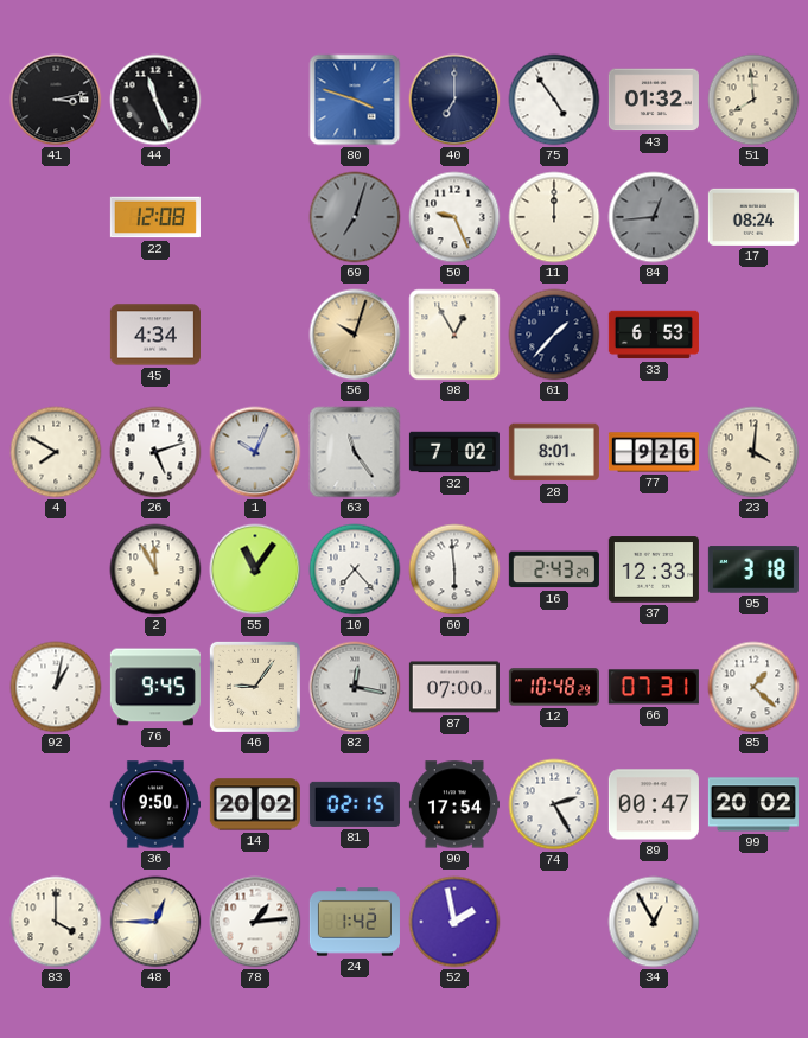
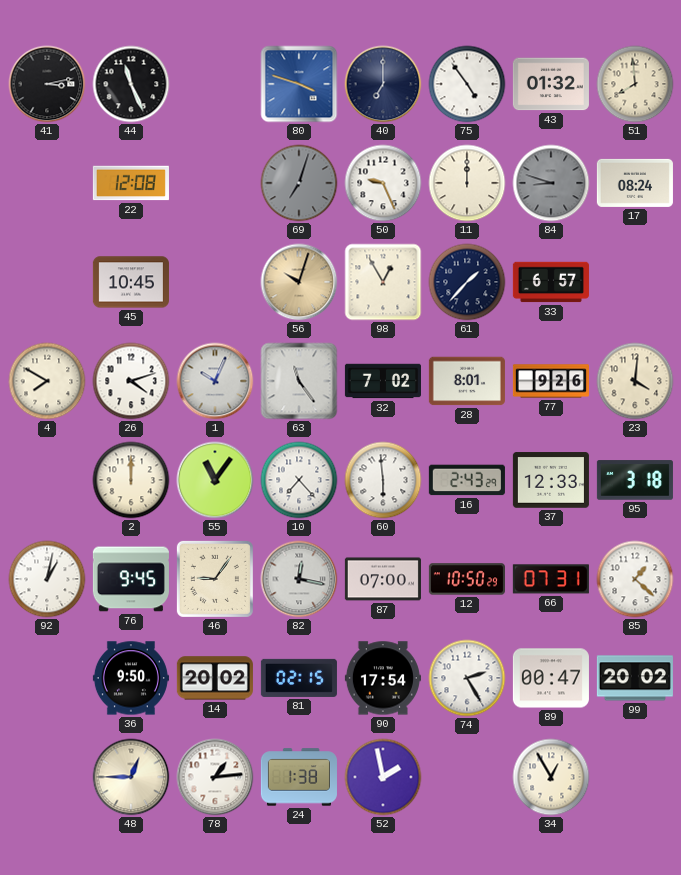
84: 12:44 -> 8:48
45: 4:34 -> 10:45
33: 6:53 -> 6:57
26: 5:12 -> 4:12
2: 11:55 -> 12:00
12: 10:48 -> 10:50
83: 4:00 -> none
24: 1:42 -> 1:38
